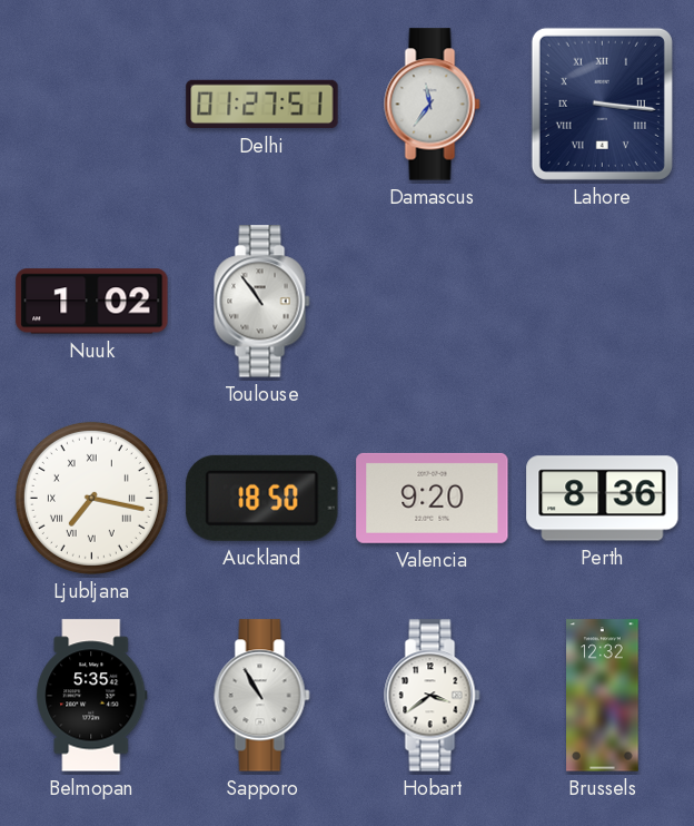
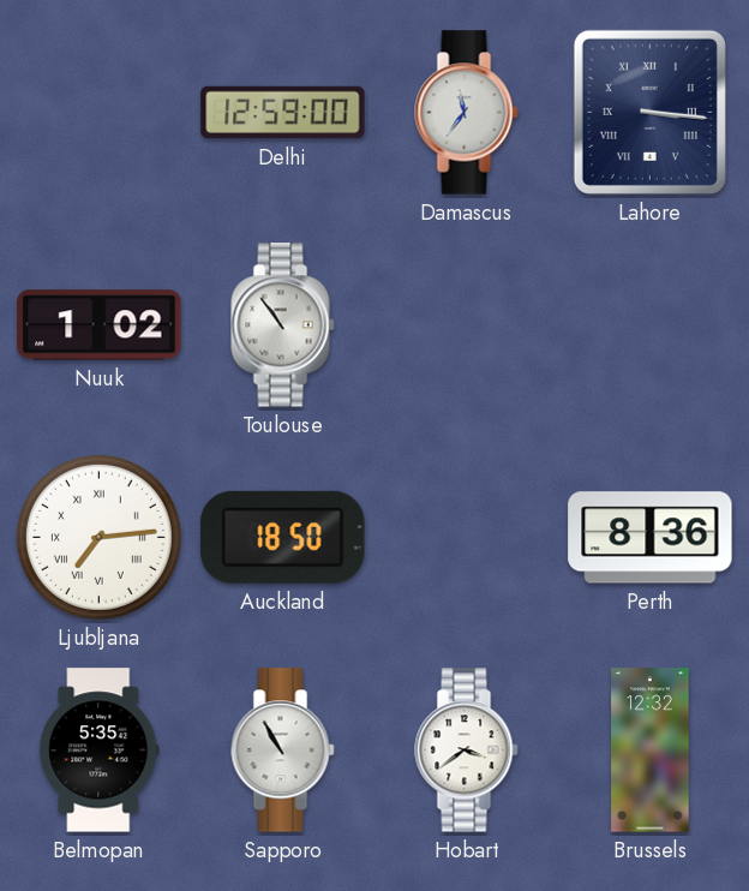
Delhi: 01:27 -> 12:59
Ljubljana: 7:17 -> 7:14
Valencia: 9:20 -> none
